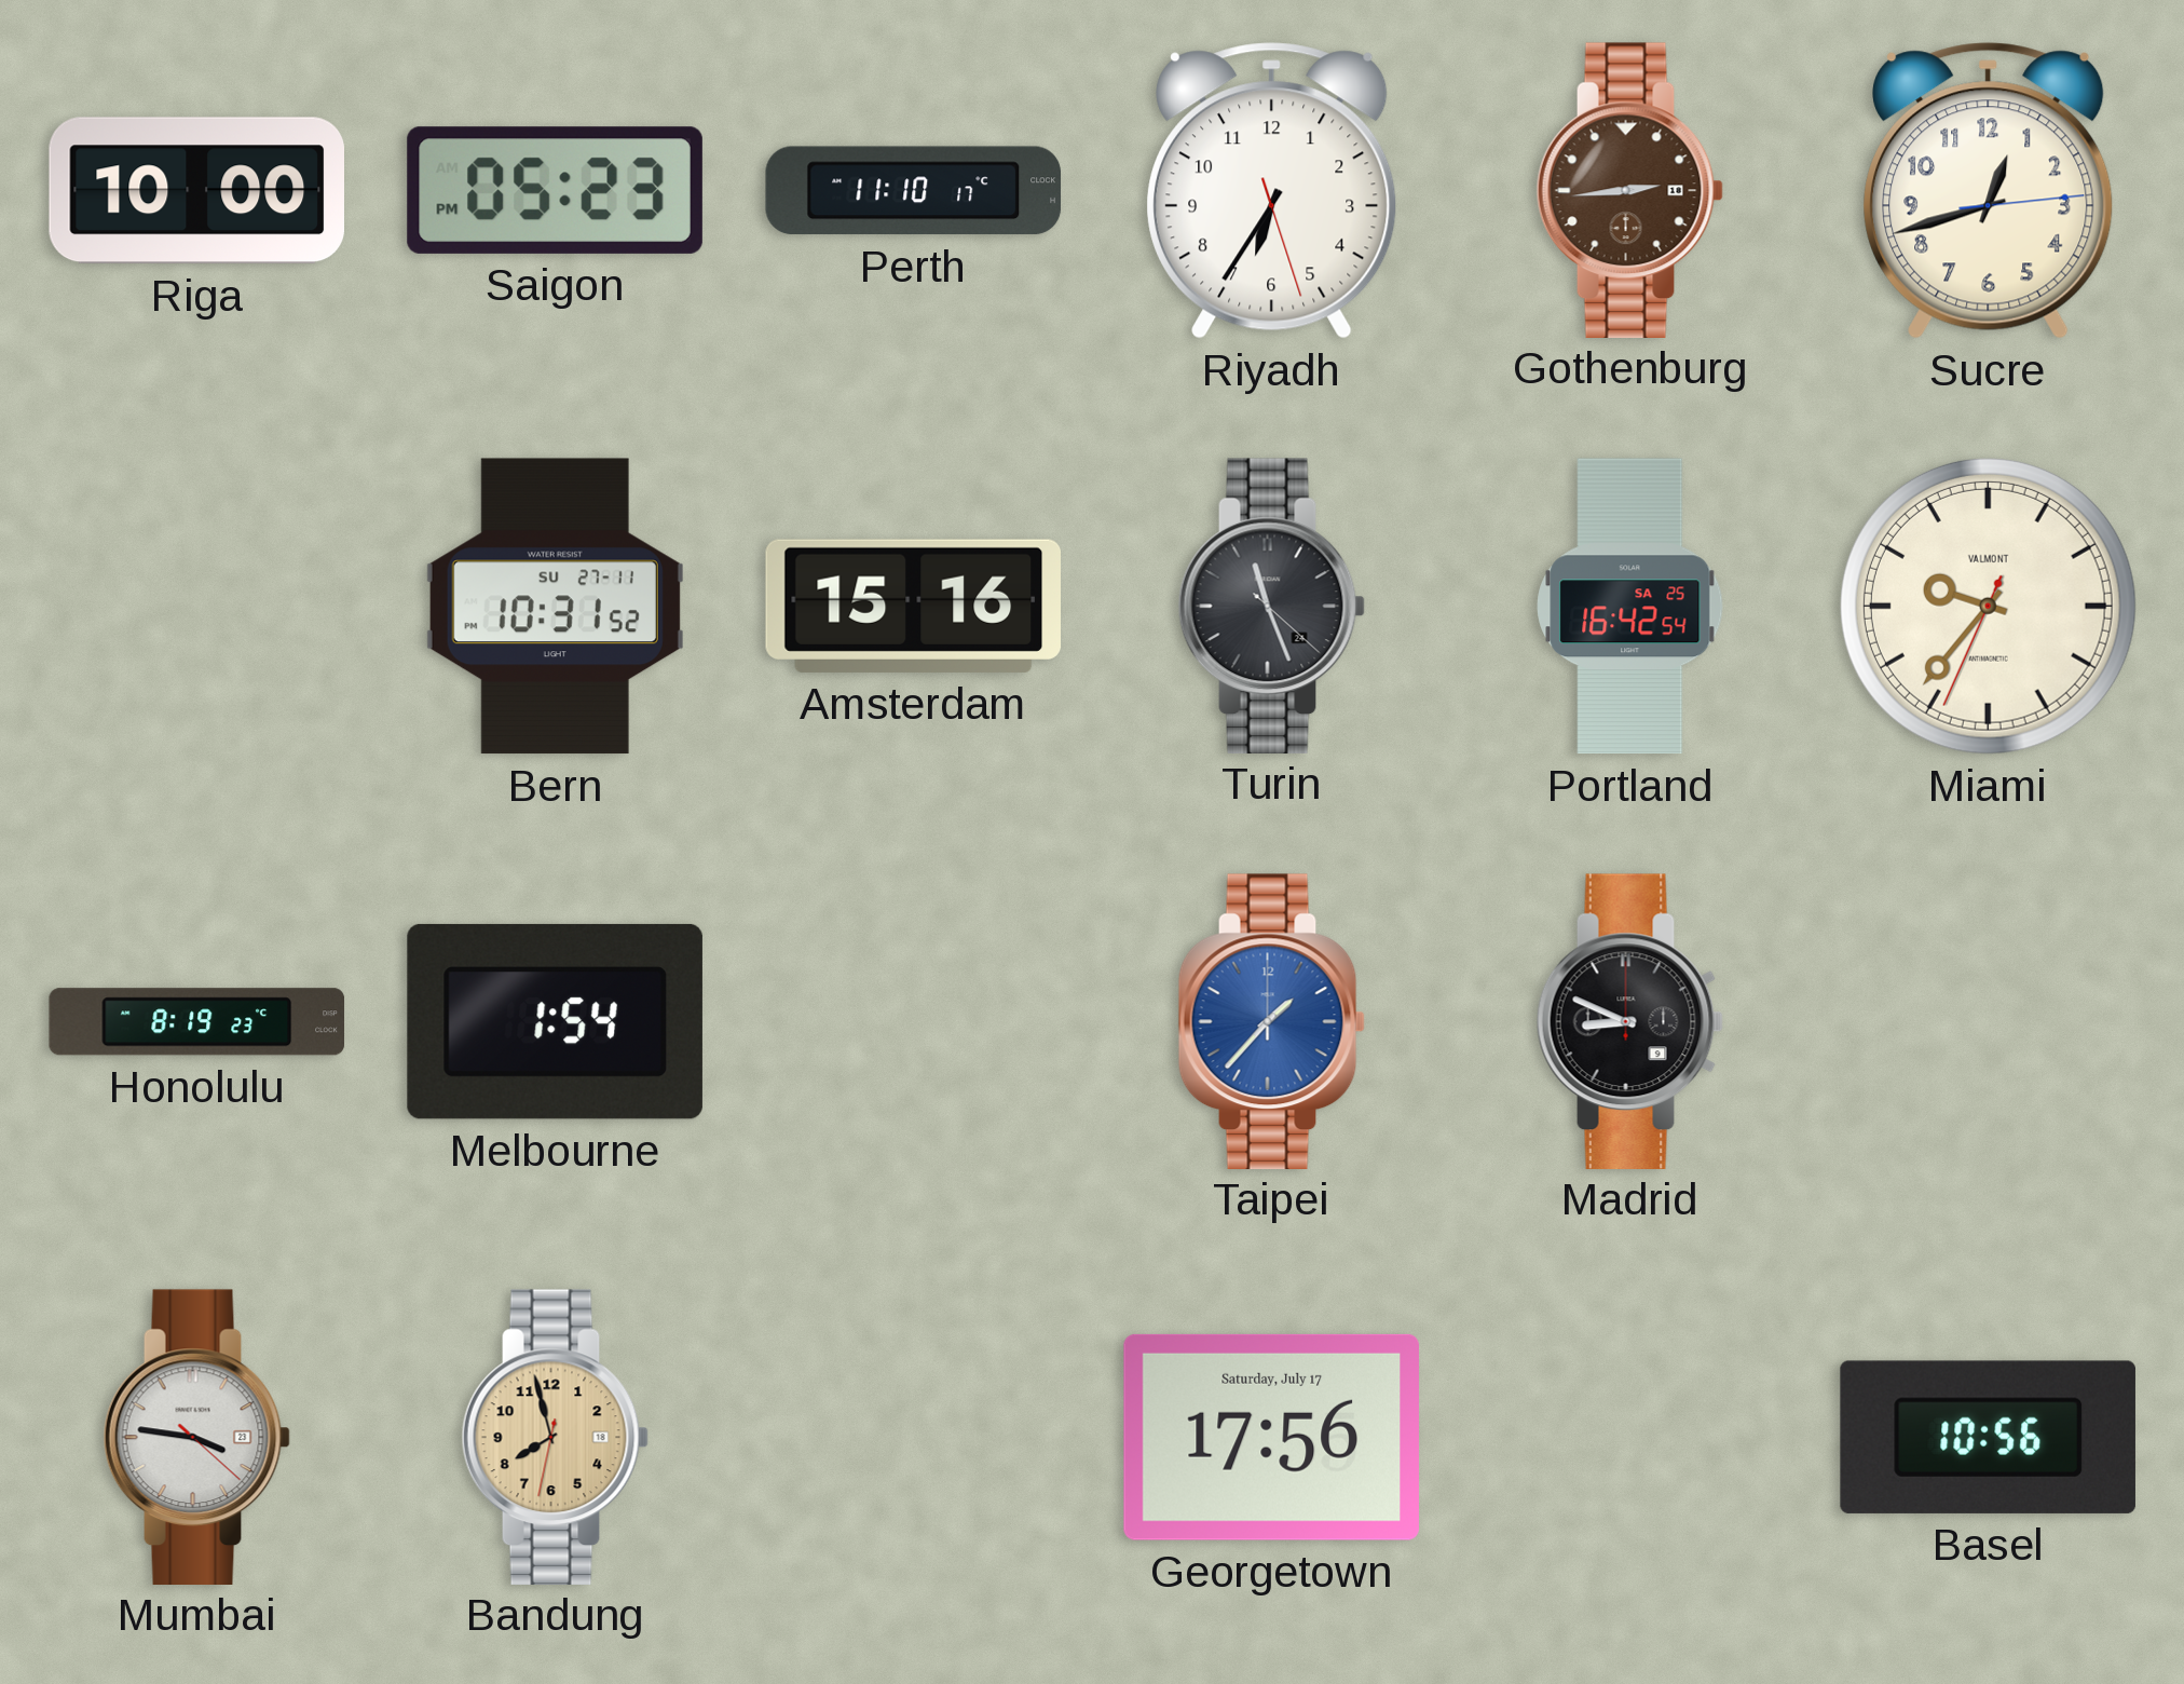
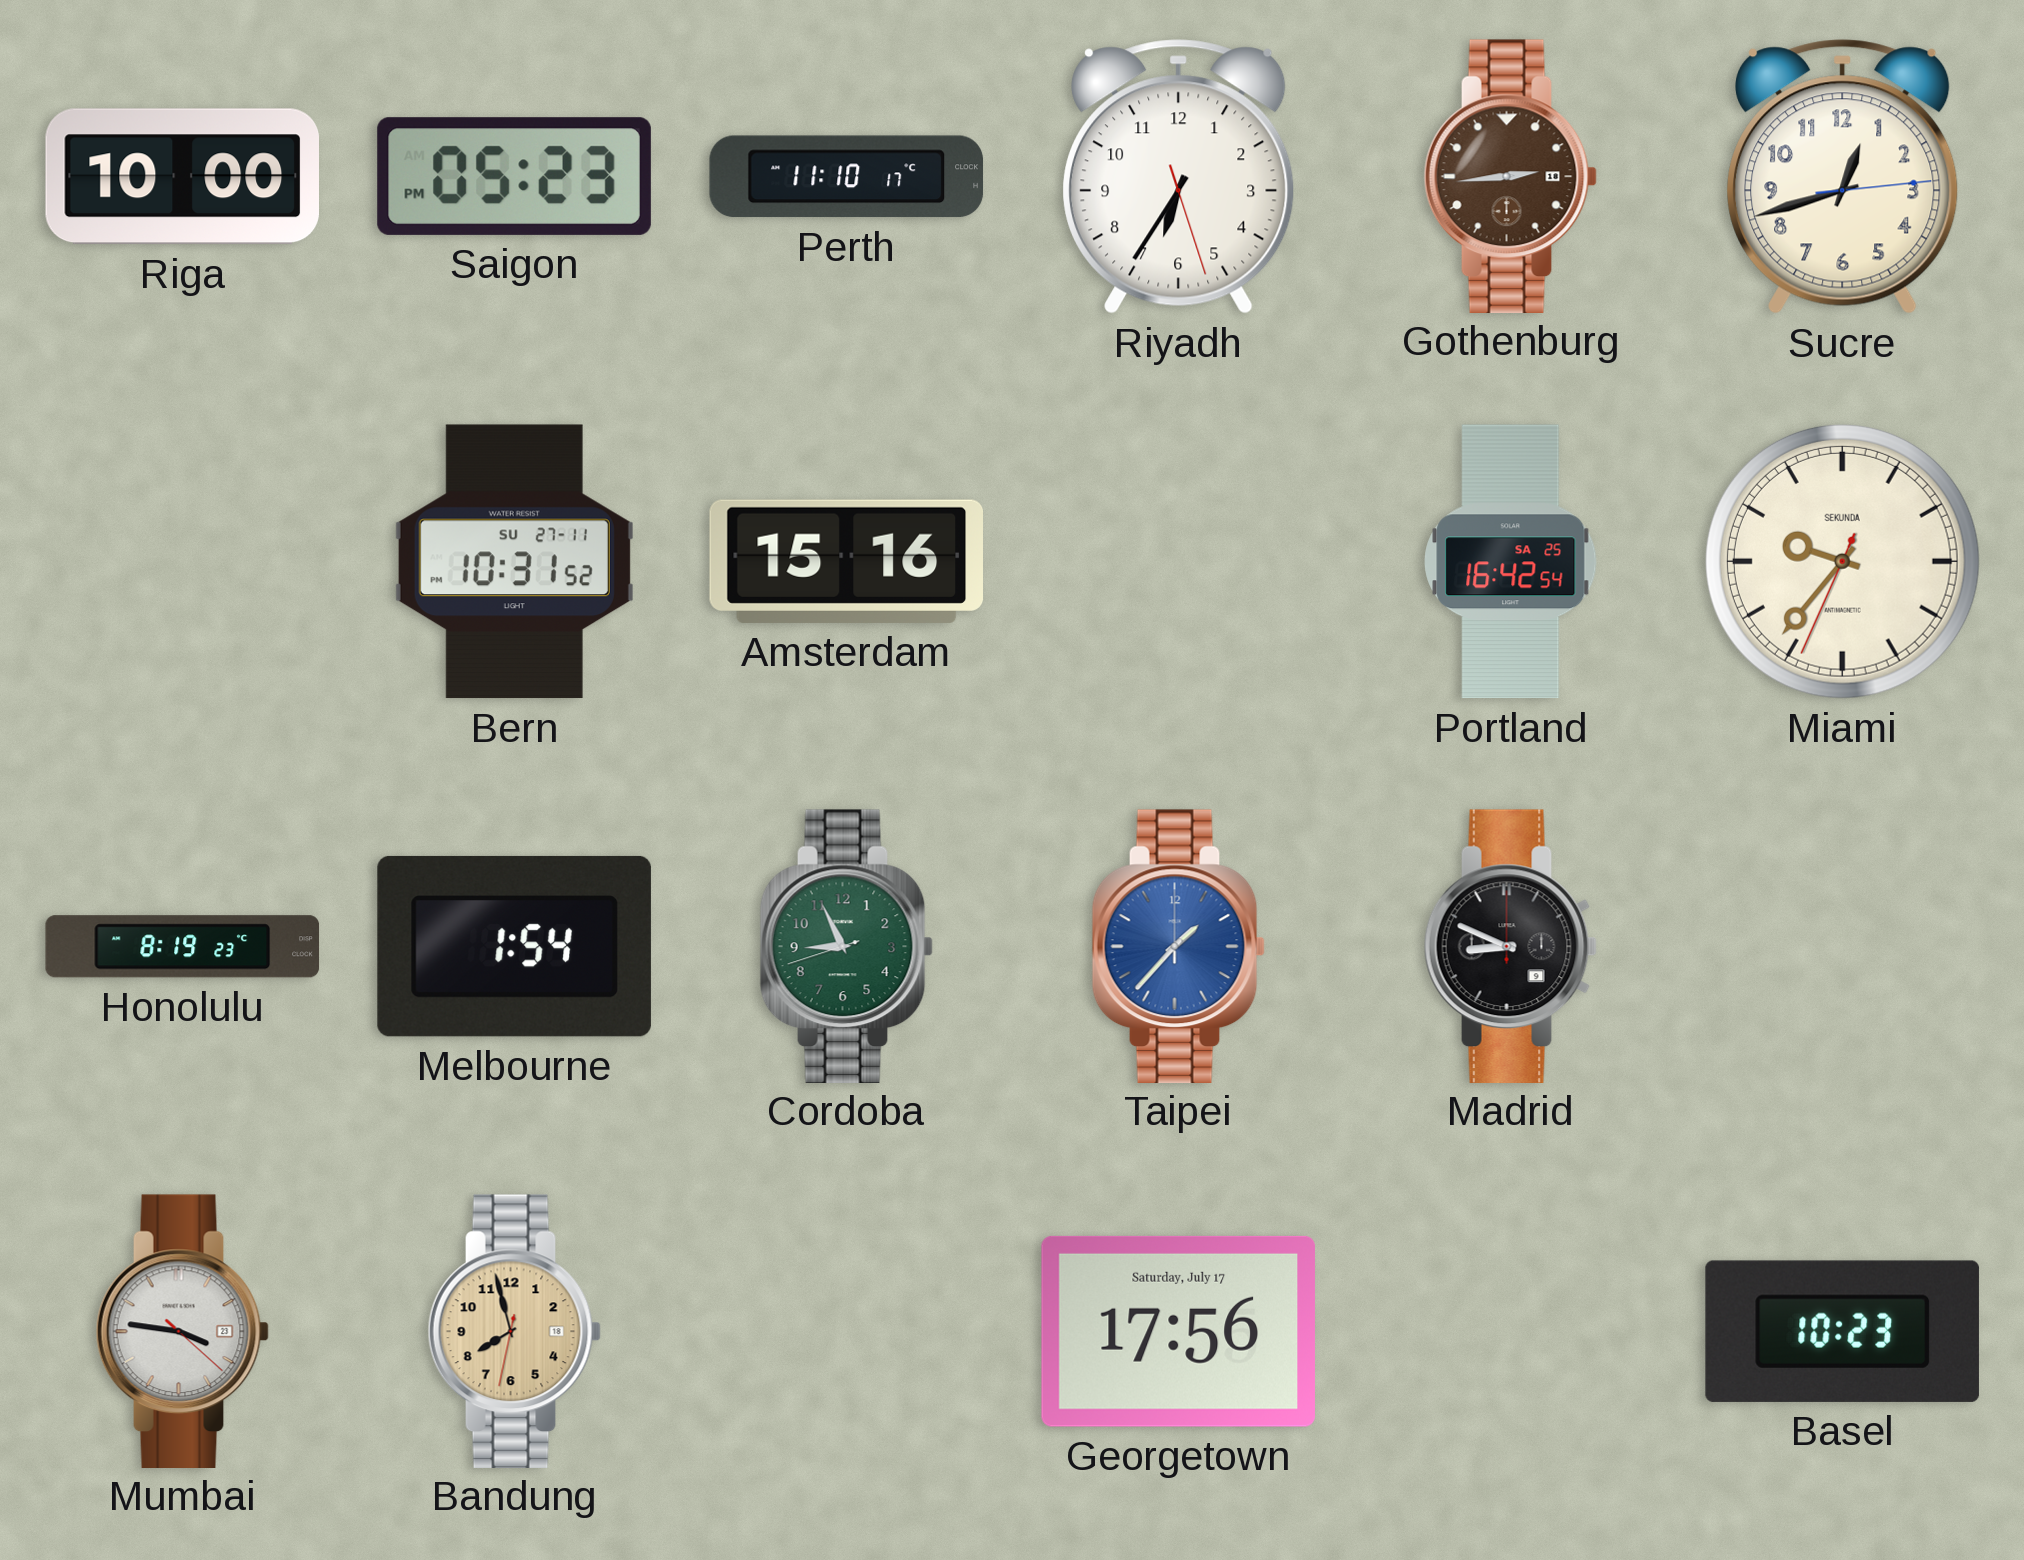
Turin: 11:26 -> none
Miami brand: VALMONT -> SEKUNDA
Cordoba: none -> 8:55
Basel: 10:56 -> 10:23
